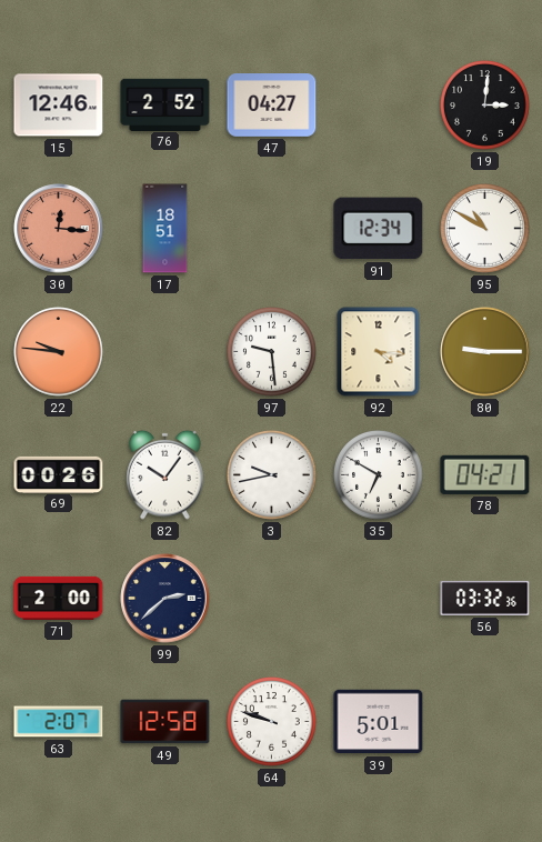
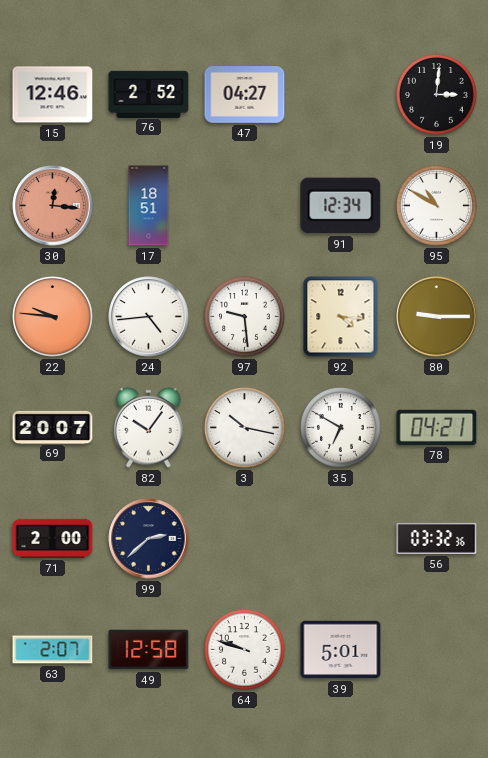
24: none -> 4:44
69: 00:26 -> 20:07
3: 9:43 -> 10:17
